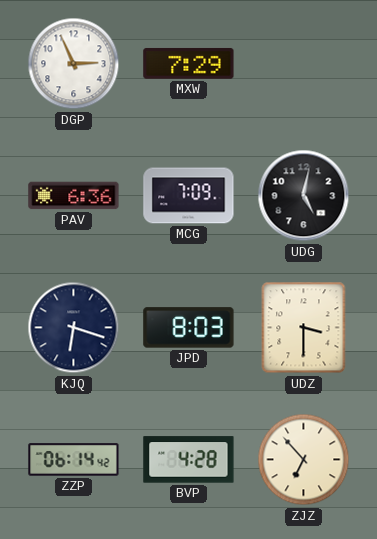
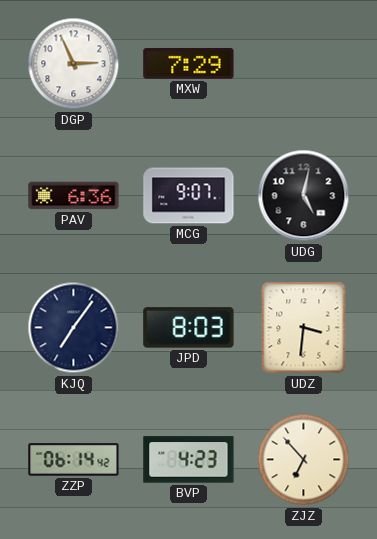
MCG: 7:09 -> 9:07
KJQ: 6:18 -> 7:06
UDZ: 3:30 -> 3:31
BVP: 4:28 -> 4:23
